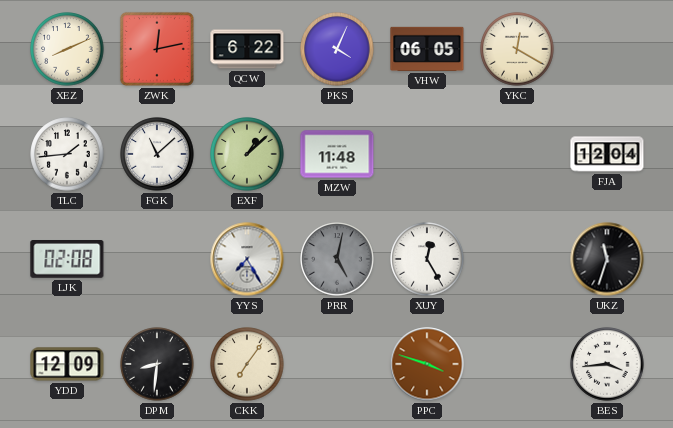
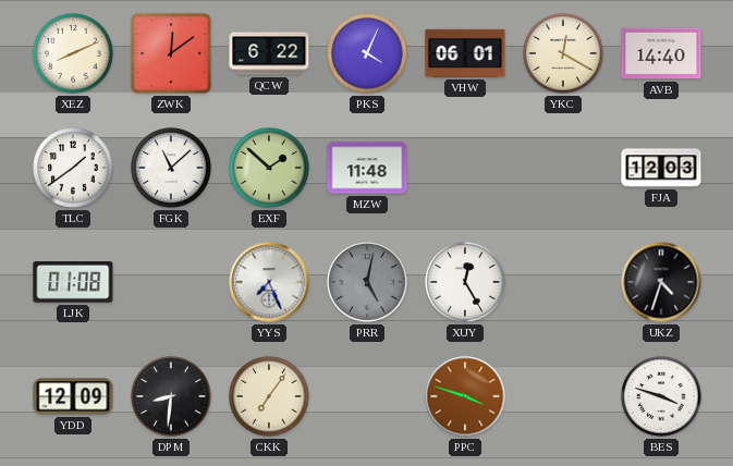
ZWK: 12:13 -> 12:09
VHW: 06:05 -> 06:01
AVB: none -> 14:40
TLC: 1:44 -> 1:39
EXF: 1:08 -> 1:52
FJA: 12:04 -> 12:03
LJK: 02:08 -> 01:08
YYS: 7:25 -> 7:26
UKZ: 11:33 -> 4:33
BES: 3:44 -> 3:48
